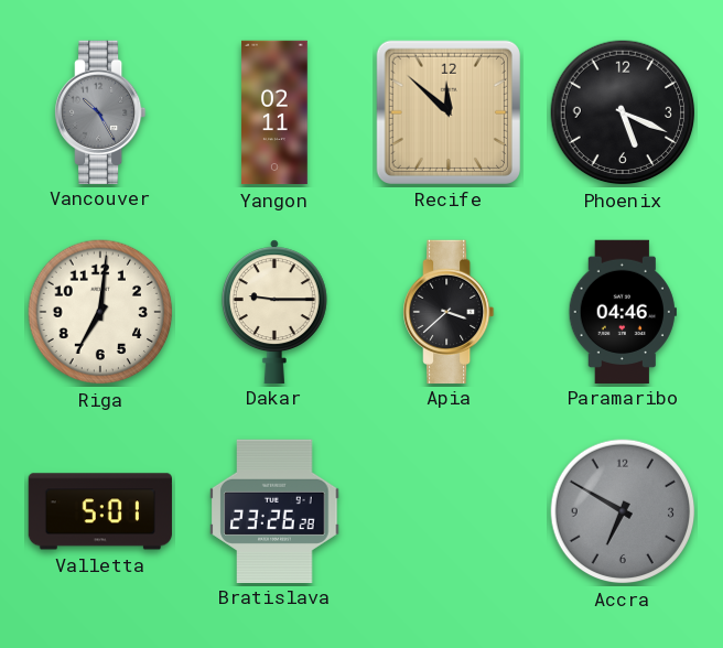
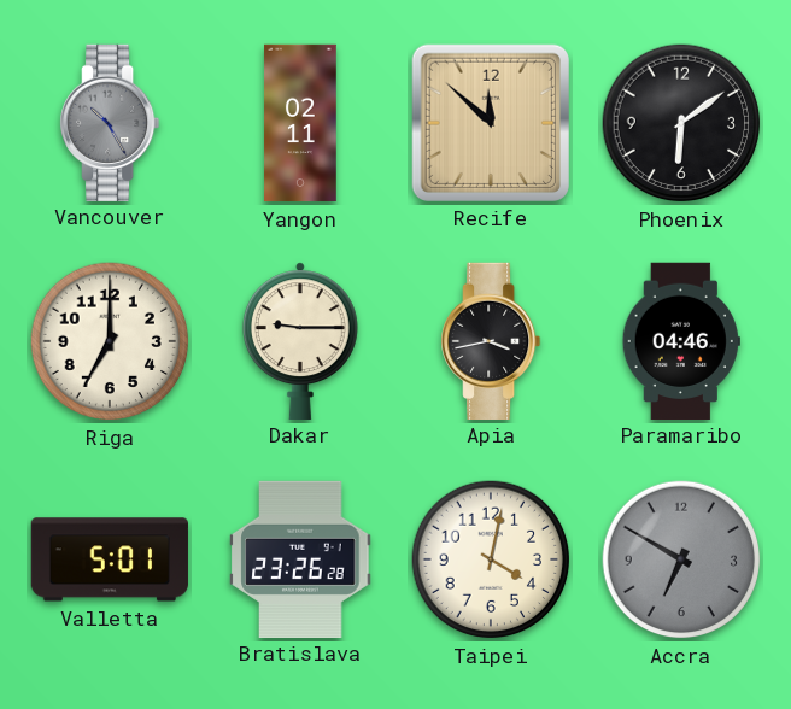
Phoenix: 5:19 -> 6:09
Riga: 7:01 -> 7:00
Apia: 3:38 -> 3:43
Taipei: none -> 4:02
